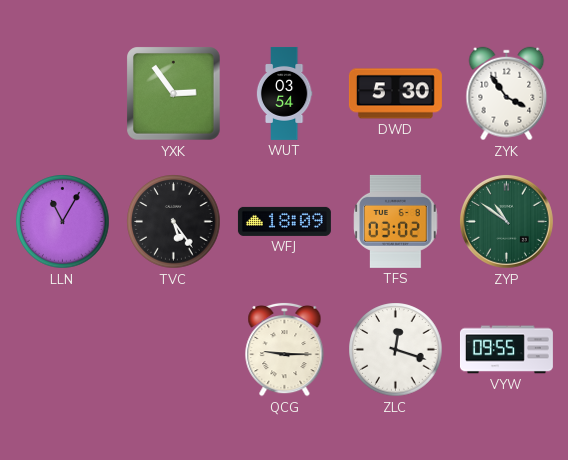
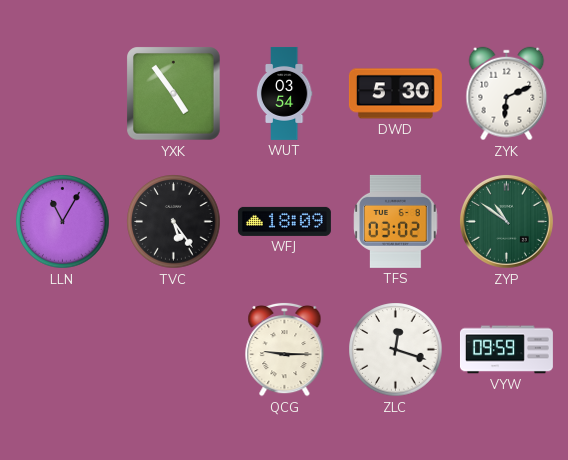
YXK: 2:54 -> 4:54
ZYK: 3:54 -> 6:11
VYW: 09:55 -> 09:59
